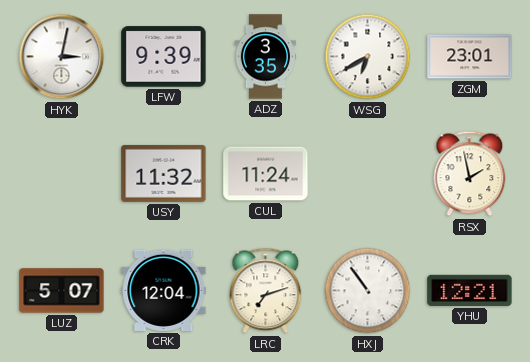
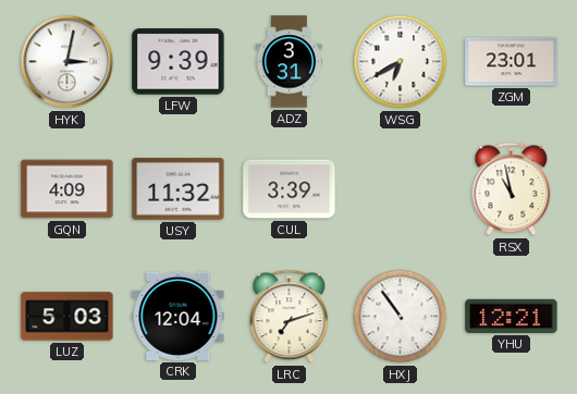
ADZ: 3:35 -> 3:31
GQN: none -> 4:09
CUL: 11:24 -> 3:39
RSX: 1:58 -> 10:58
LUZ: 5:07 -> 5:03
